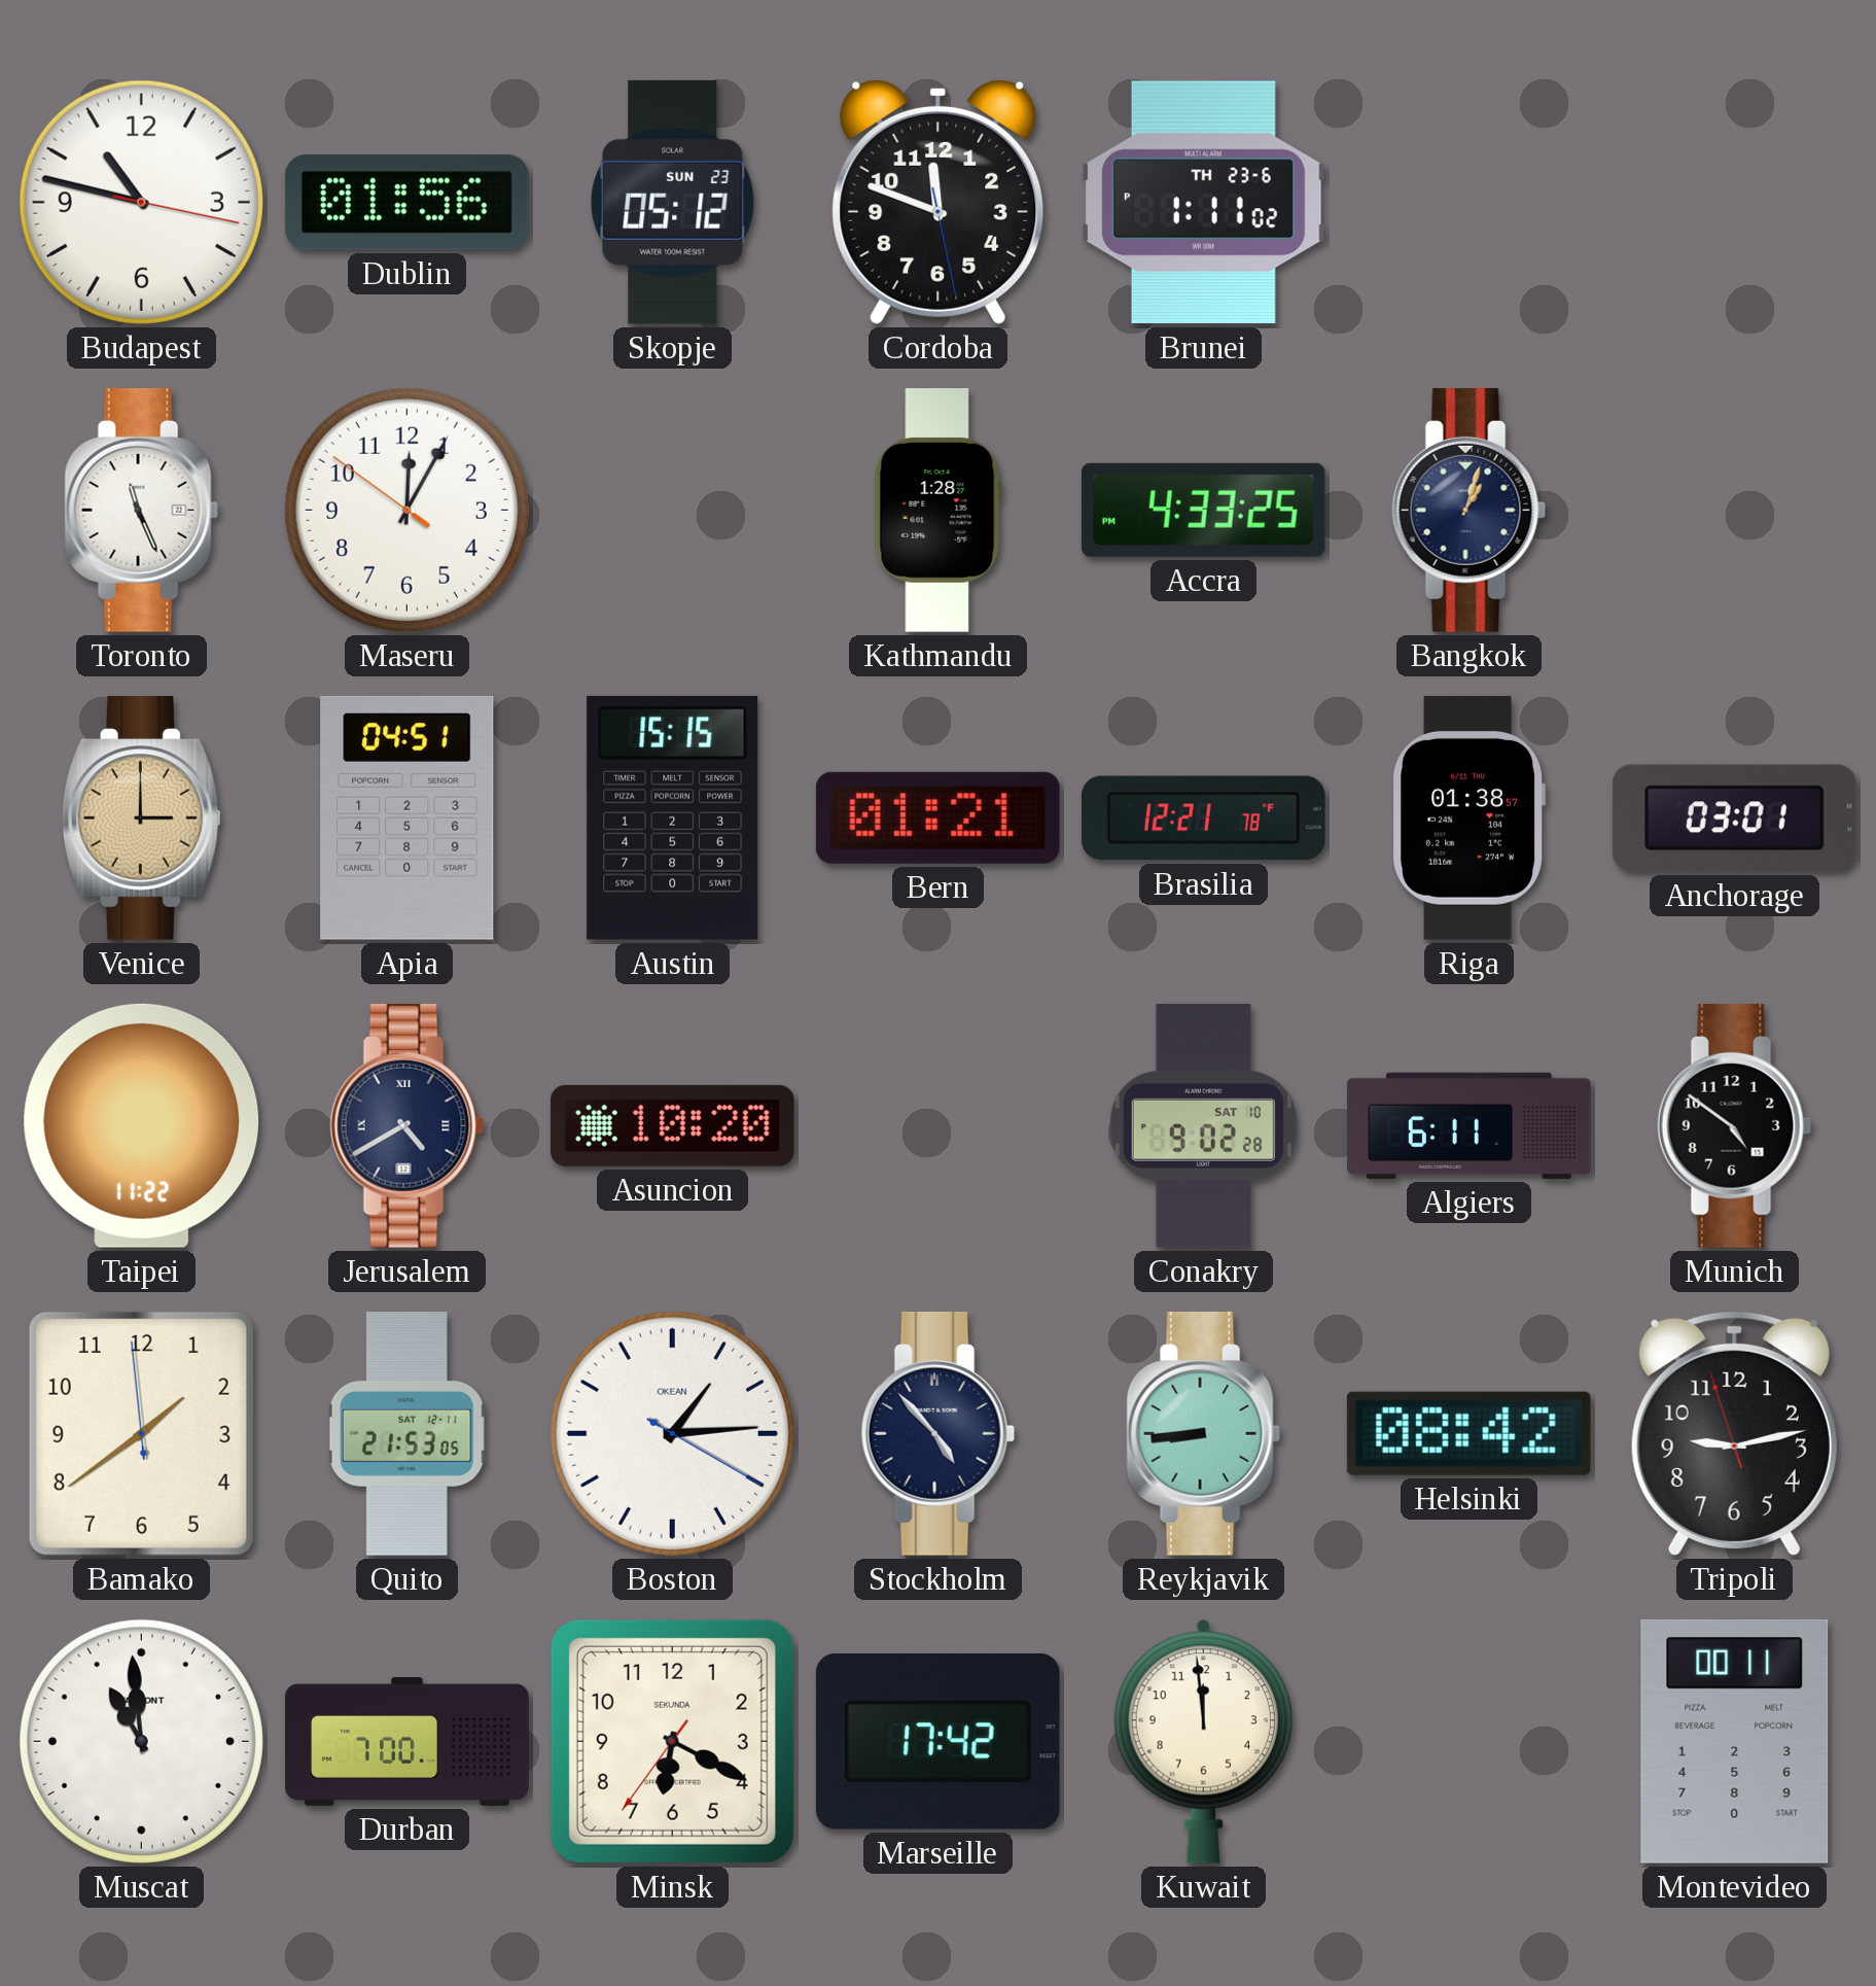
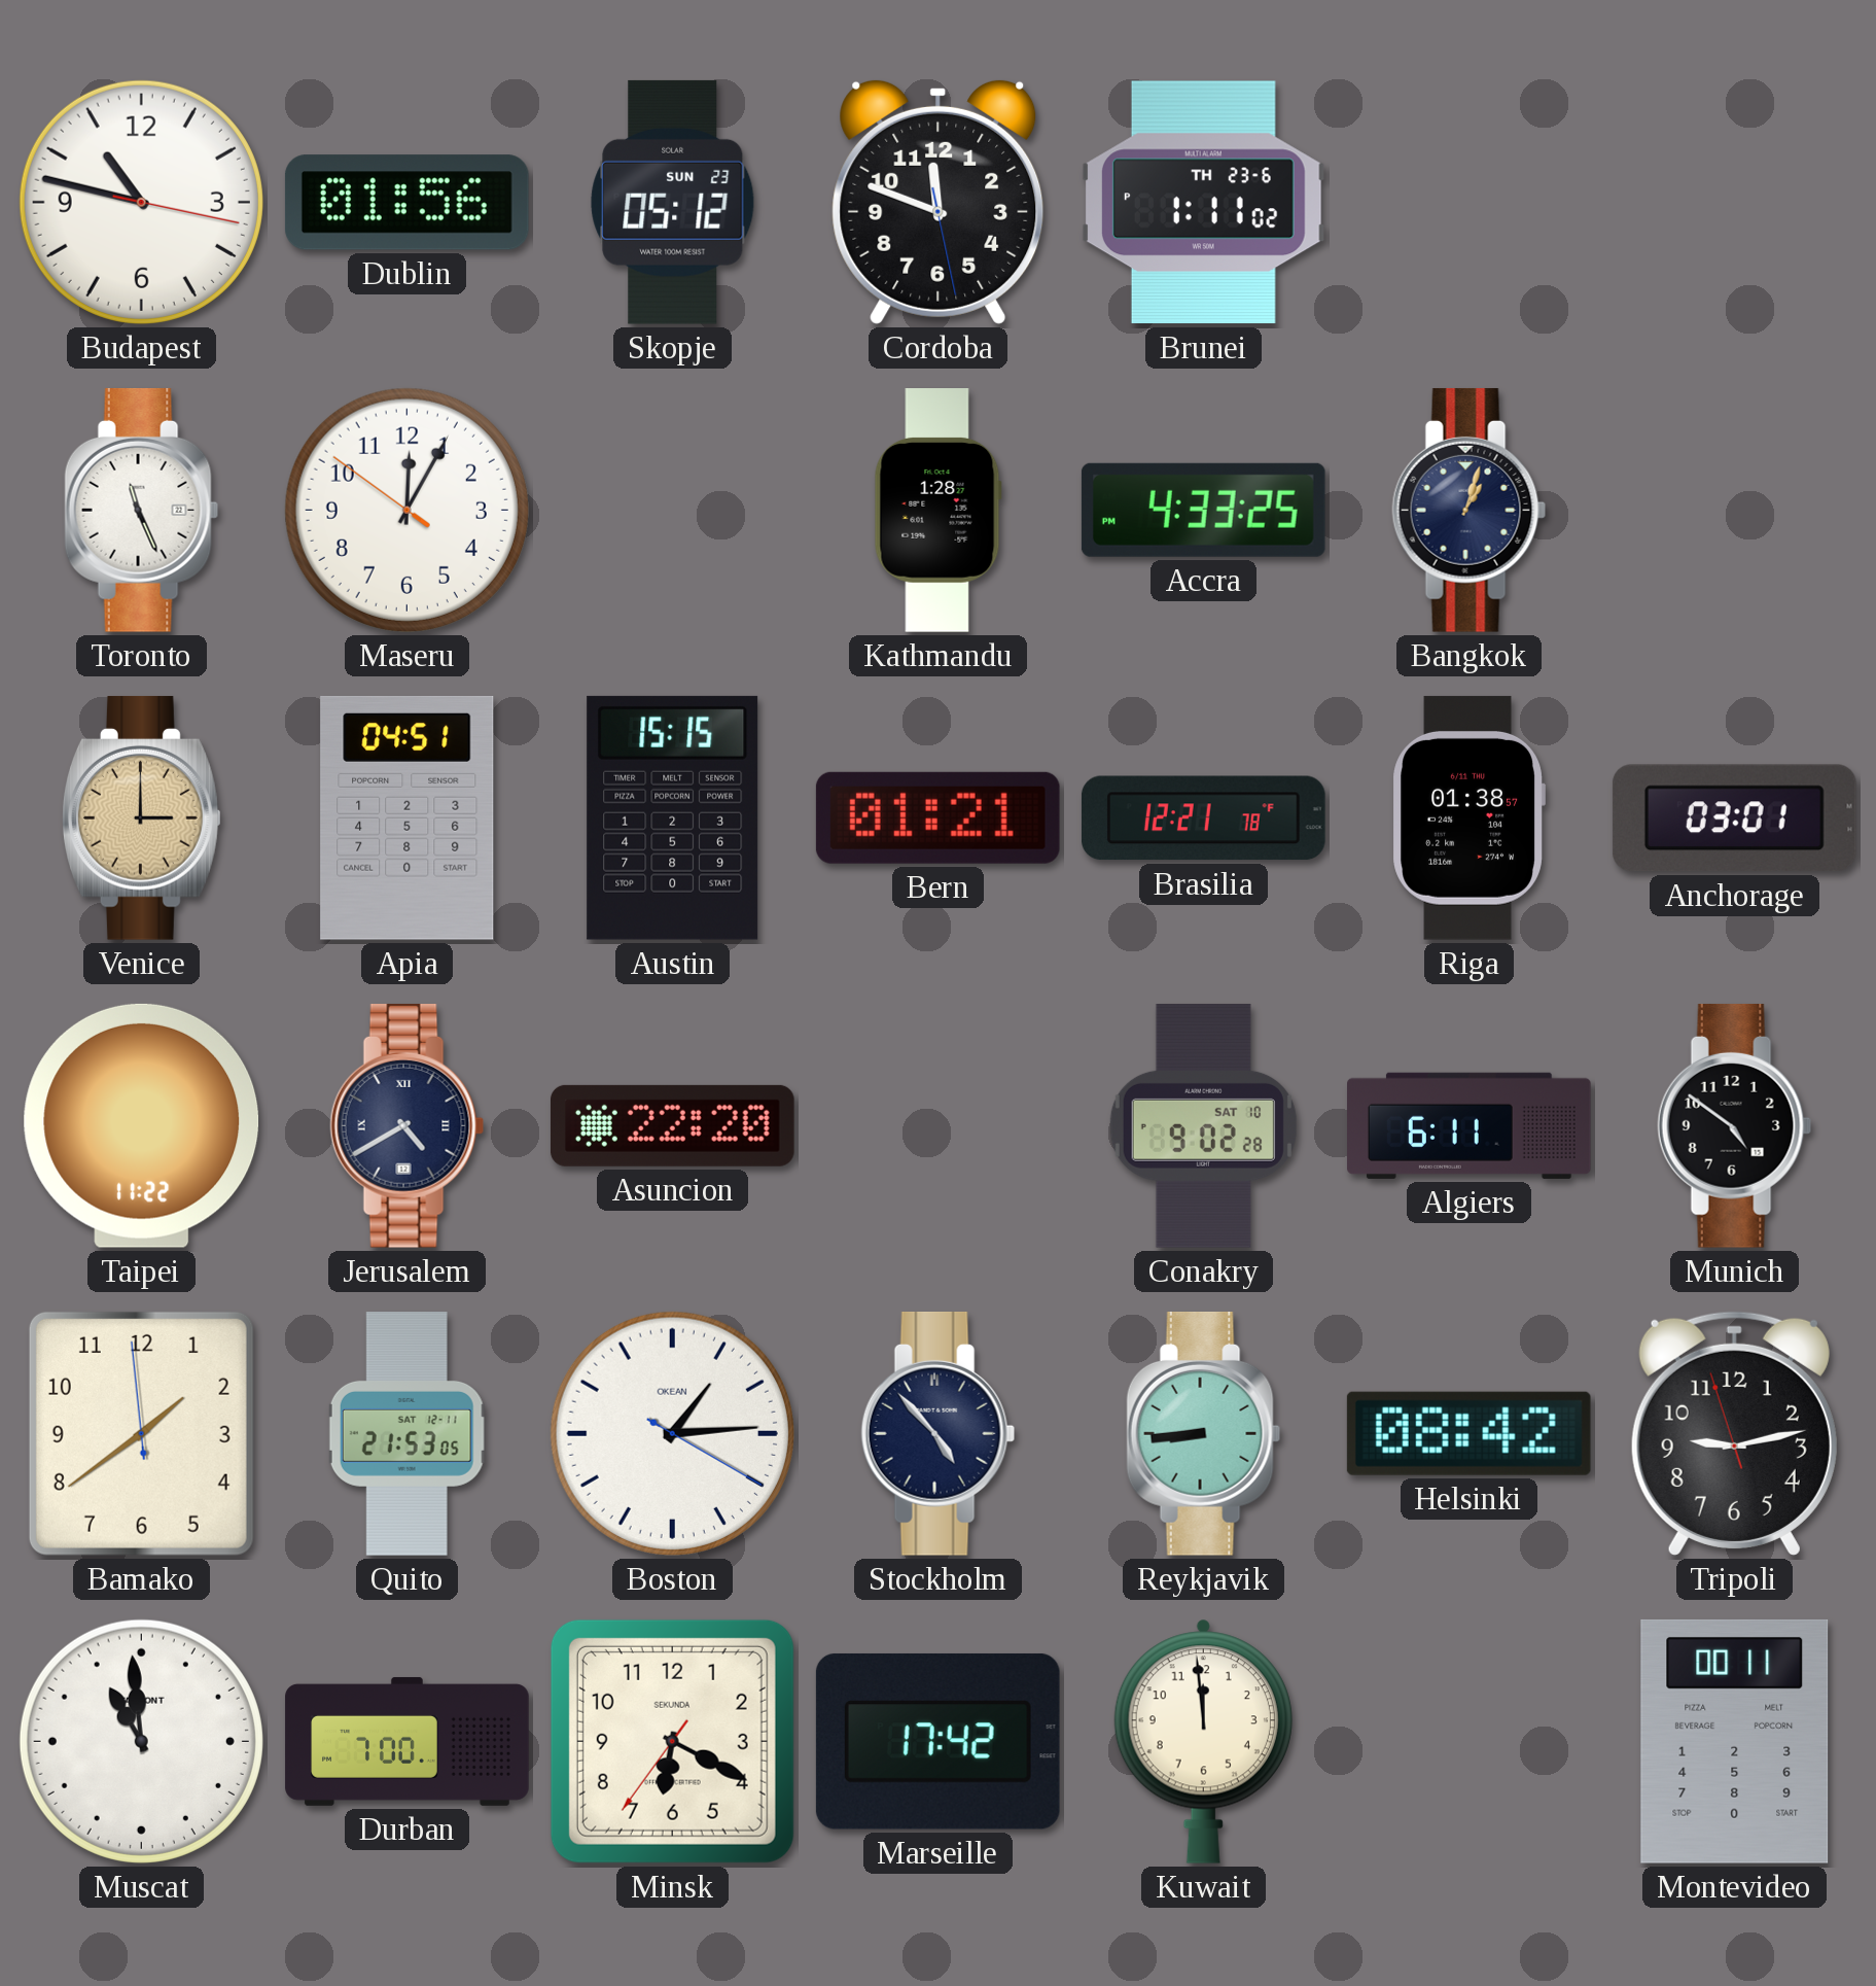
Asuncion: 10:20 -> 22:20
